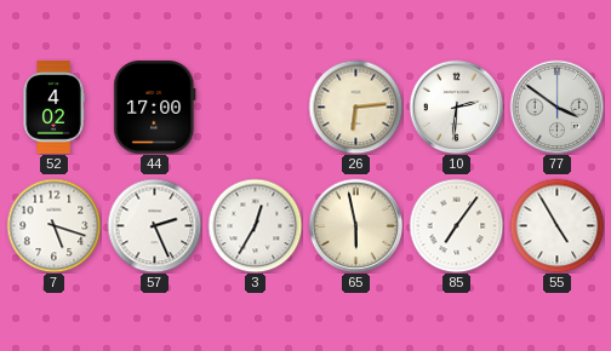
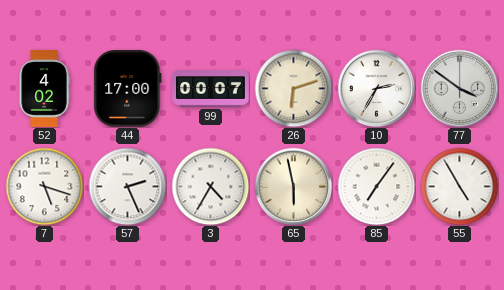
99: none -> 00:07
26: 6:14 -> 6:12
10: 2:31 -> 2:35
3: 12:35 -> 4:35
